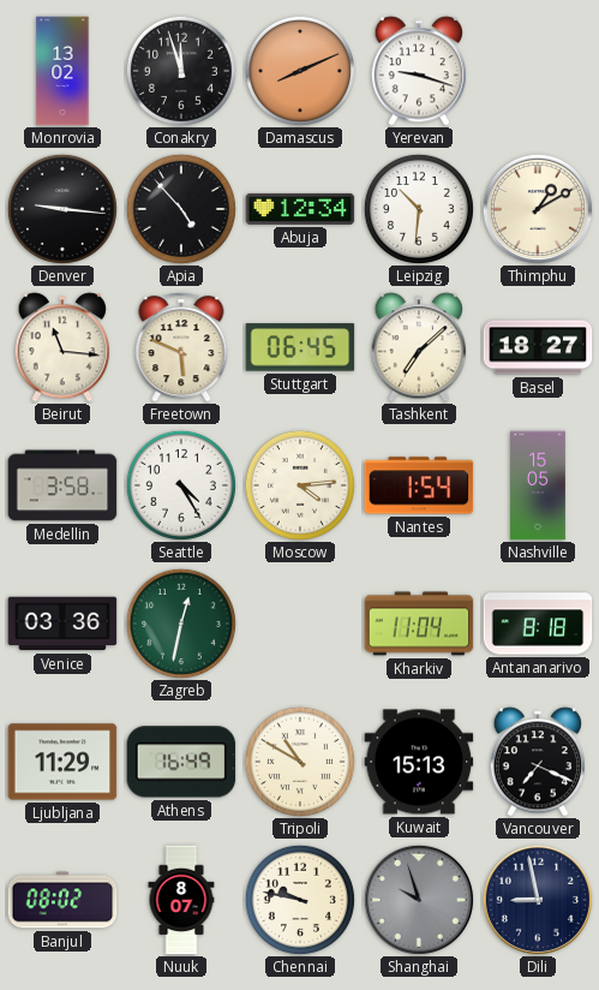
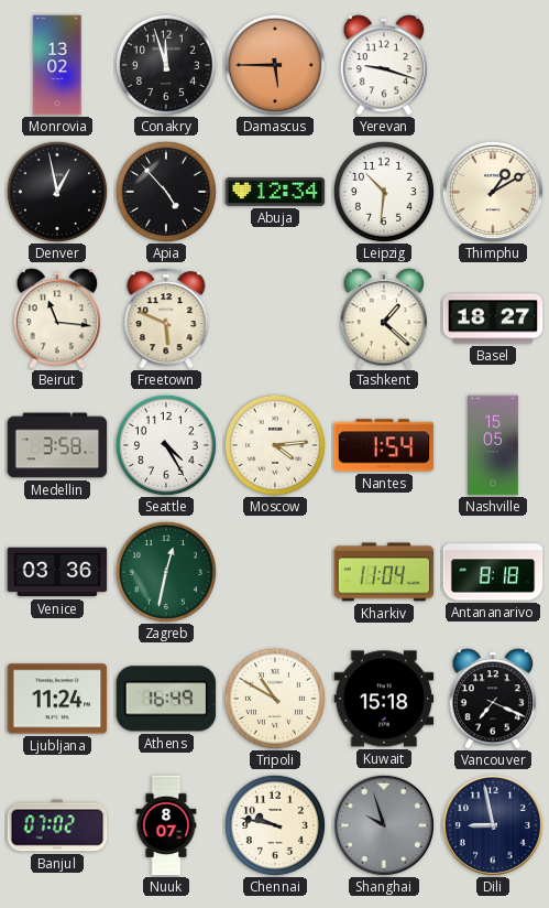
Damascus: 8:11 -> 5:45
Denver: 9:16 -> 12:58
Stuttgart: 06:45 -> none
Tashkent: 7:08 -> 1:22
Ljubljana: 11:29 -> 11:24
Kuwait: 15:13 -> 15:18
Banjul: 08:02 -> 07:02
